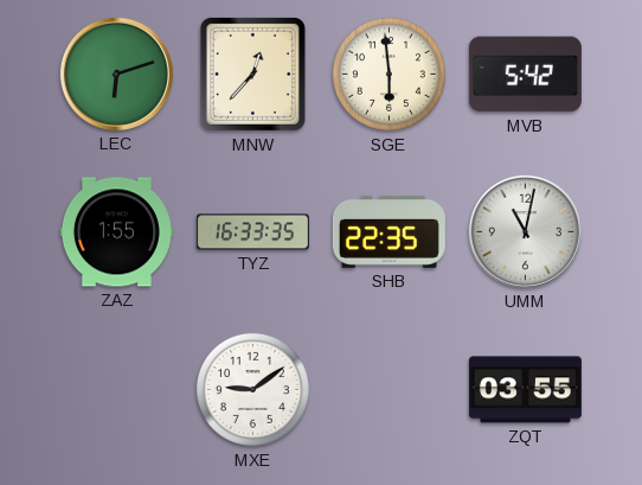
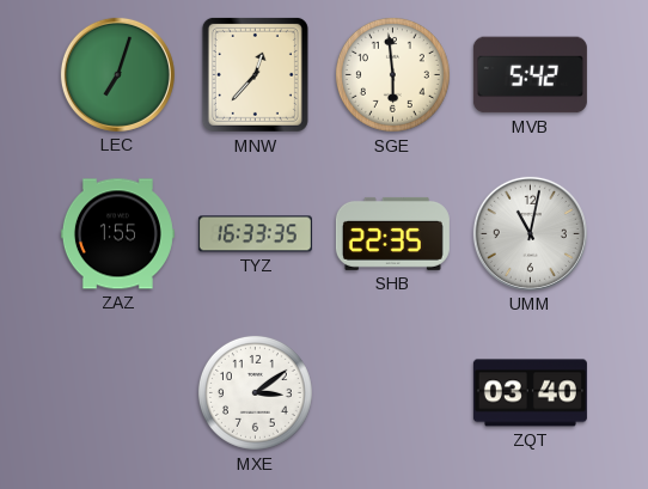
LEC: 6:12 -> 7:03
MXE: 9:09 -> 3:09
ZQT: 03:55 -> 03:40
